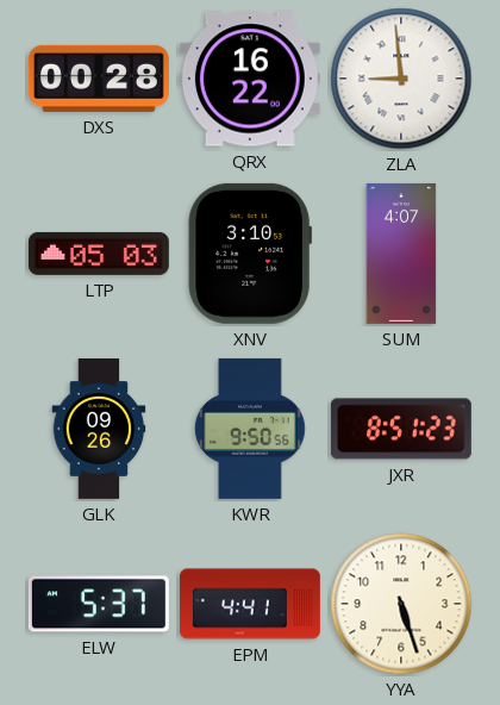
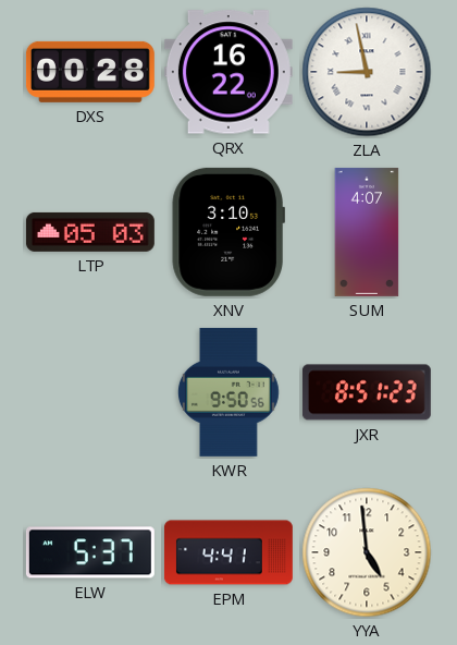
ZLA: 8:59 -> 8:58
GLK: 09:26 -> none
YYA: 5:27 -> 4:59
